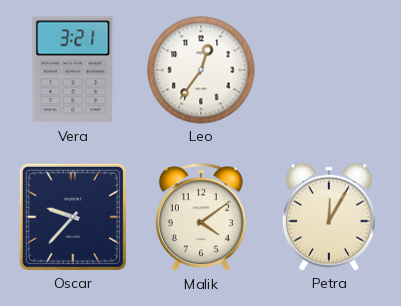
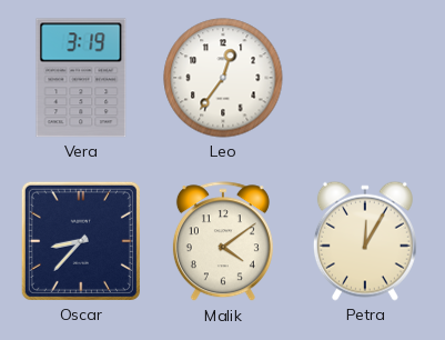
Vera: 3:21 -> 3:19
Oscar: 9:37 -> 8:37
